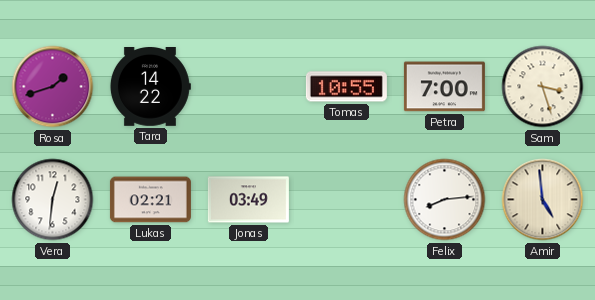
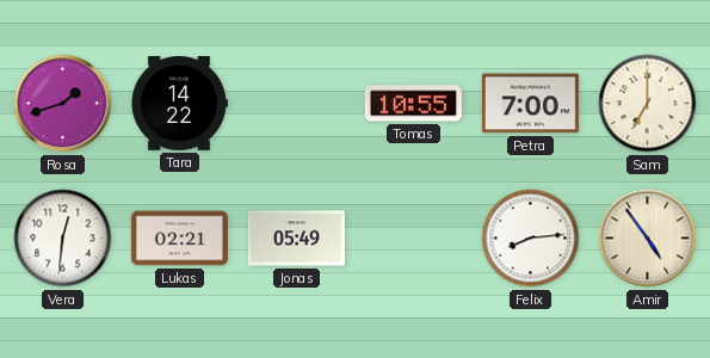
Sam: 3:27 -> 7:00
Jonas: 03:49 -> 05:49
Amir: 4:59 -> 4:54
